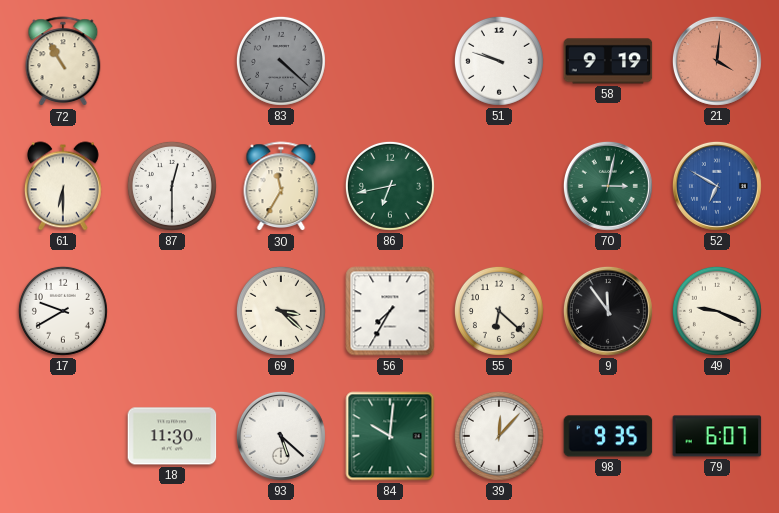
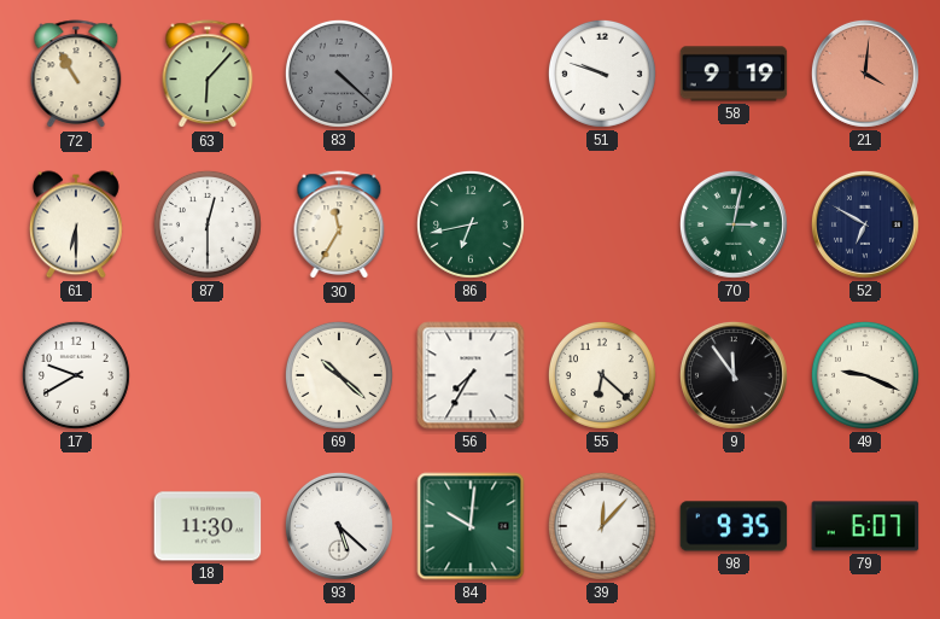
63: none -> 6:07
52 dial: blue -> navy
69: 3:22 -> 10:22
